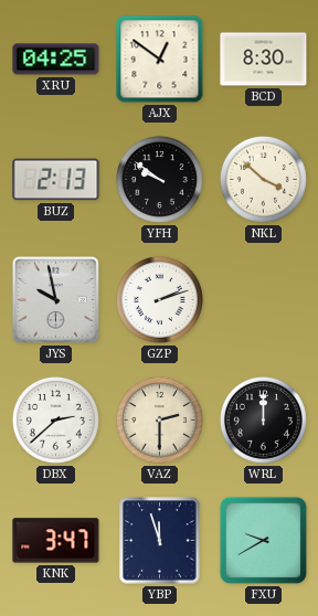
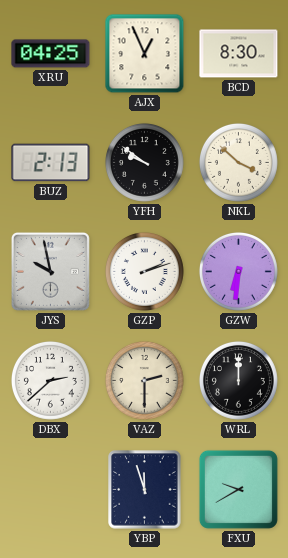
AJX: 12:51 -> 12:56
GZW: none -> 6:31
KNK: 3:47 -> none
